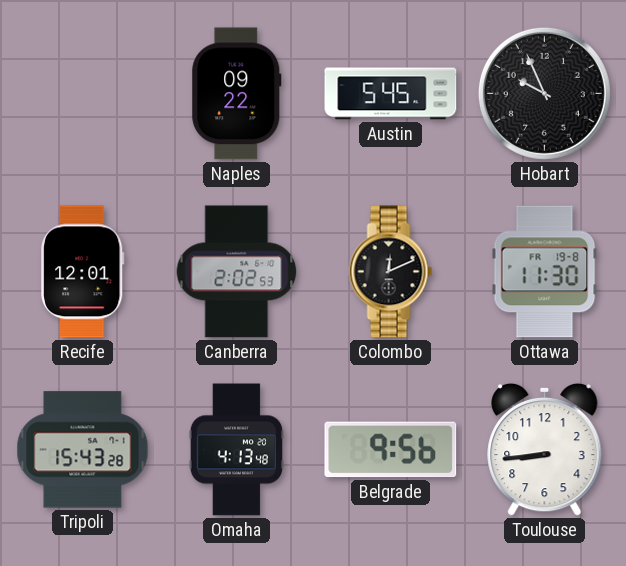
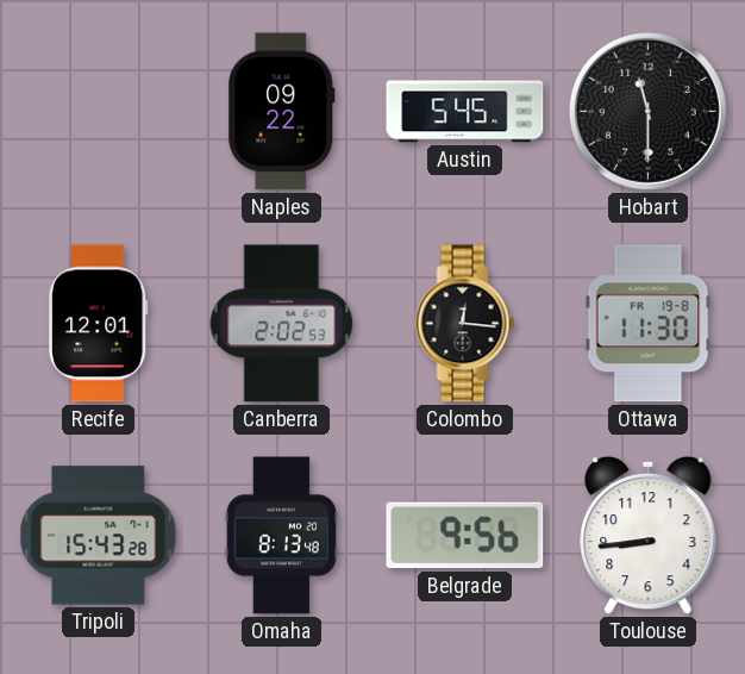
Hobart: 9:56 -> 11:30
Colombo: 12:11 -> 12:16
Omaha: 4:13 -> 8:13
